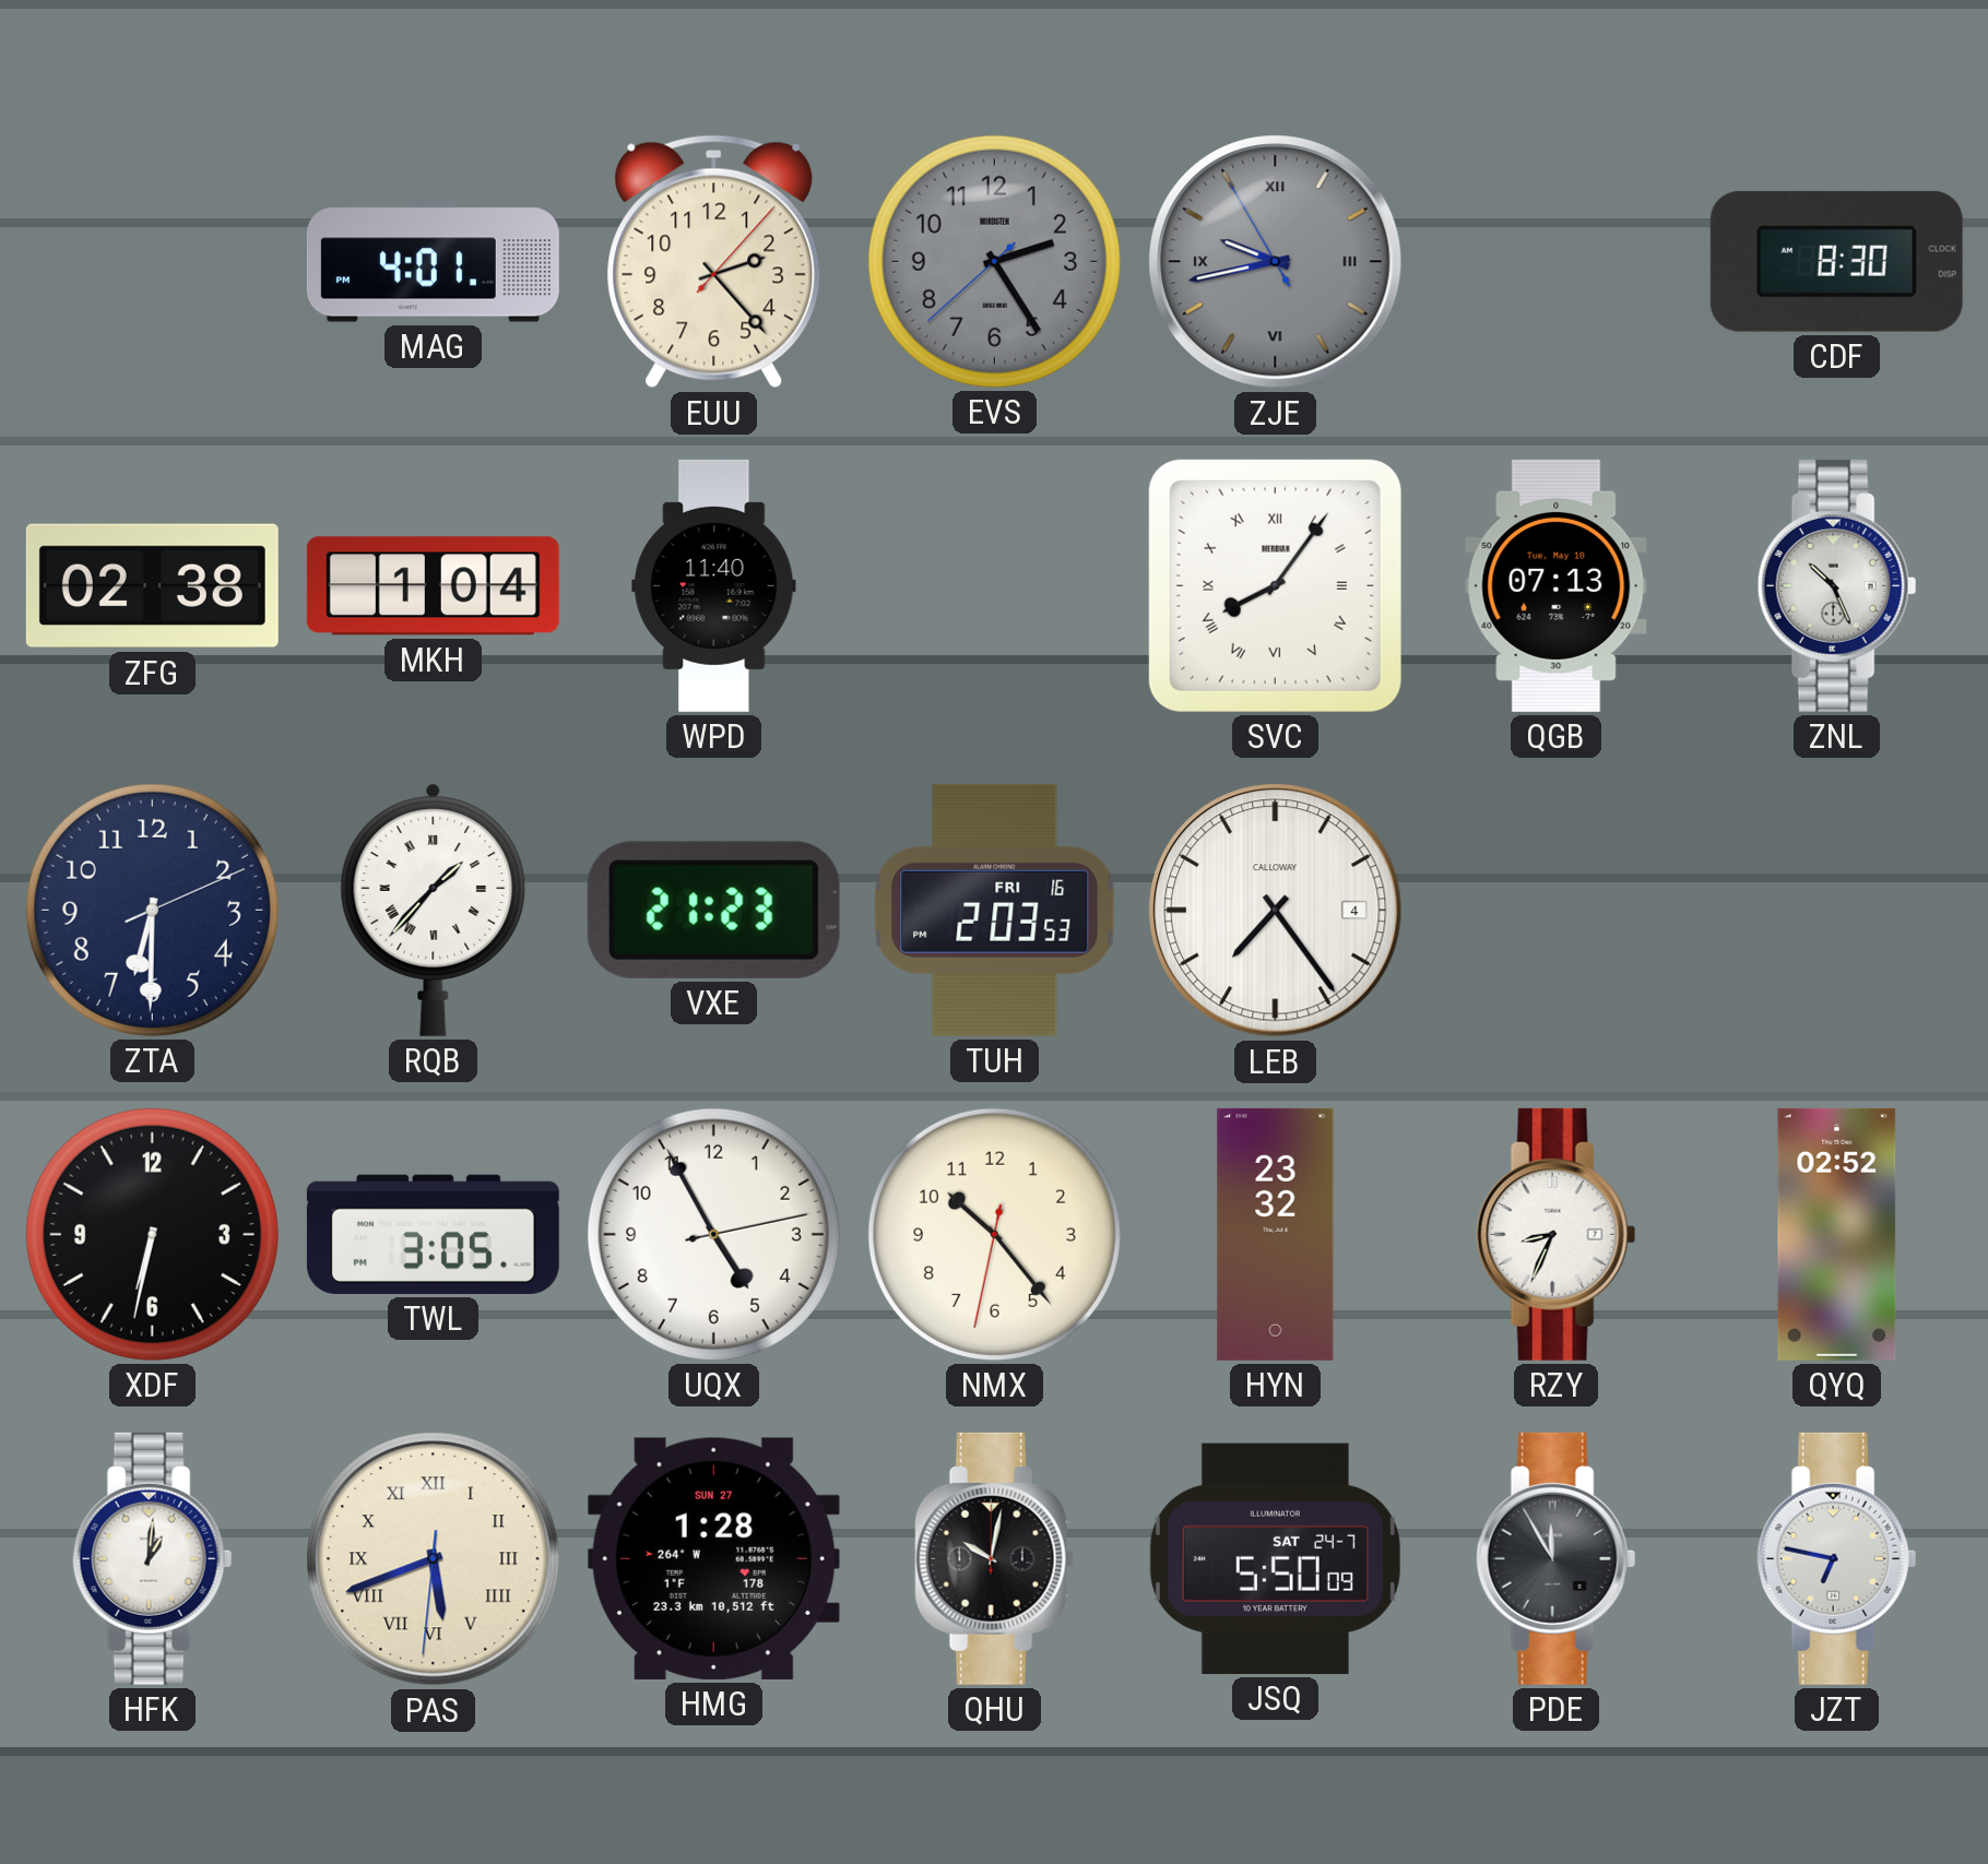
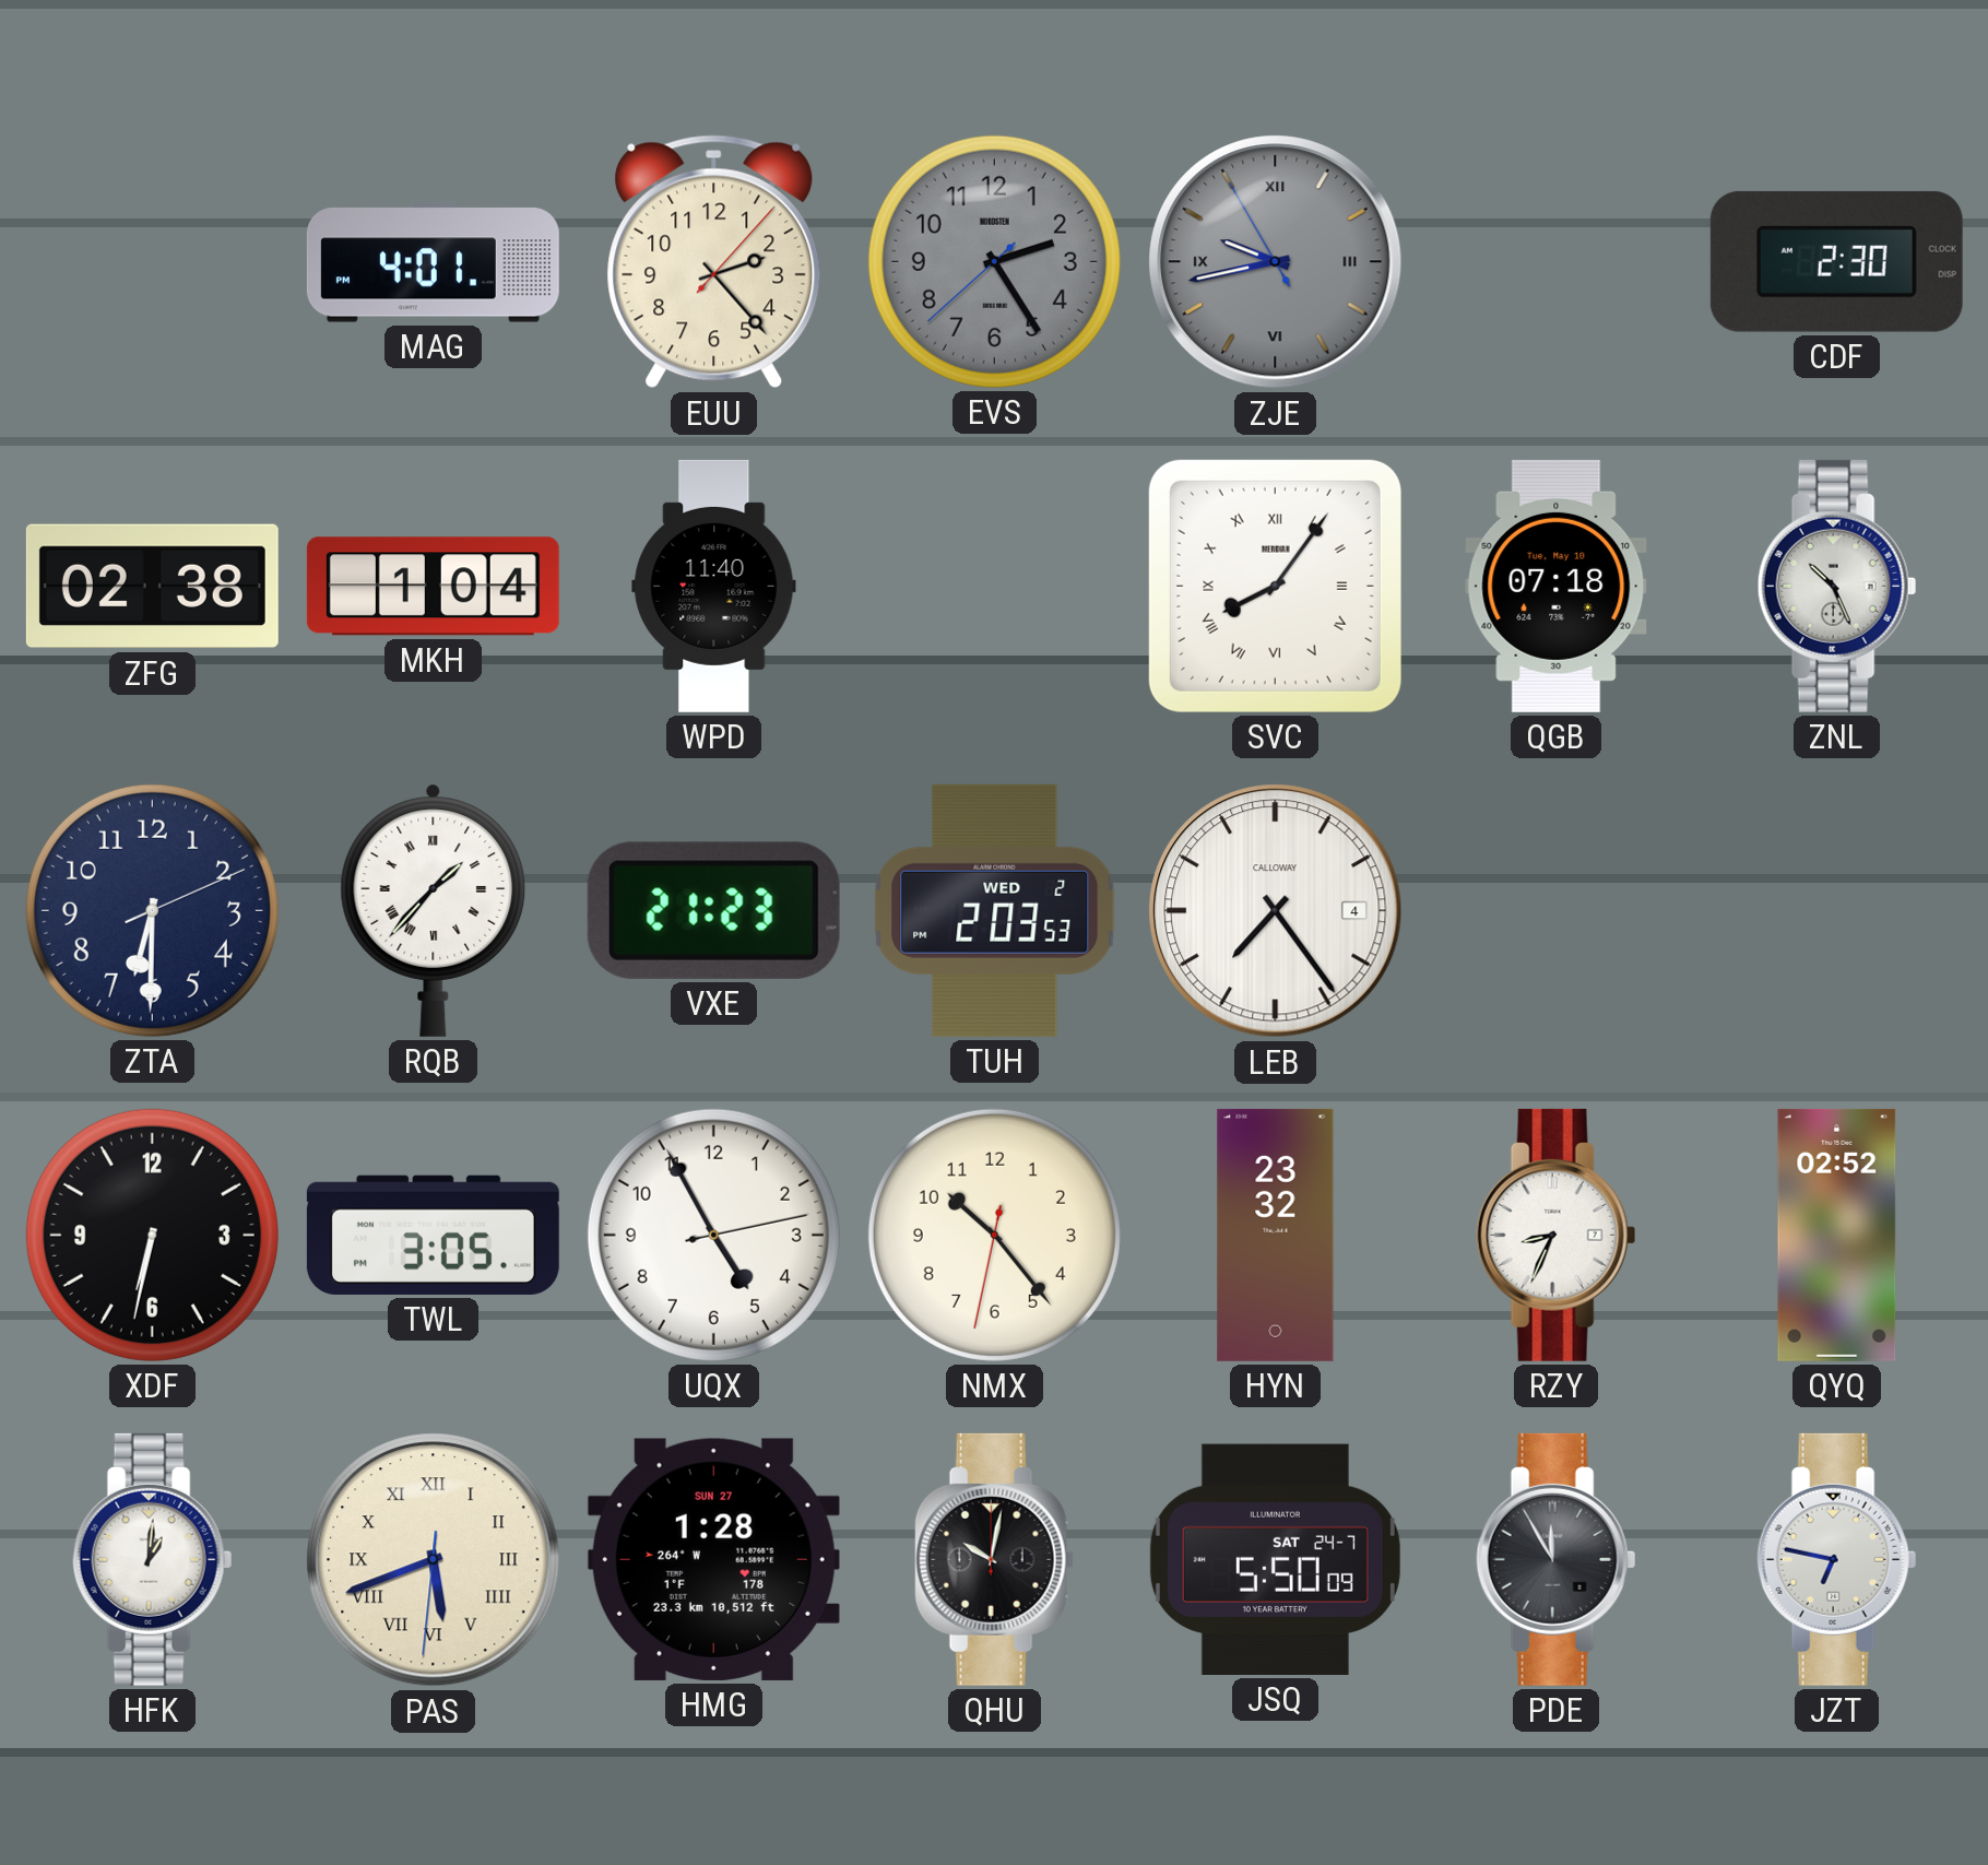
CDF: 8:30 -> 2:30
QGB: 07:13 -> 07:18
TUH date: FRI 16 -> WED 2
